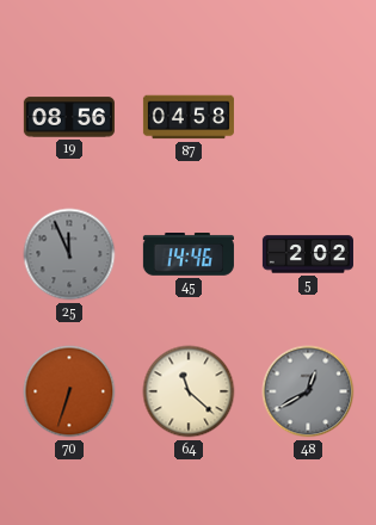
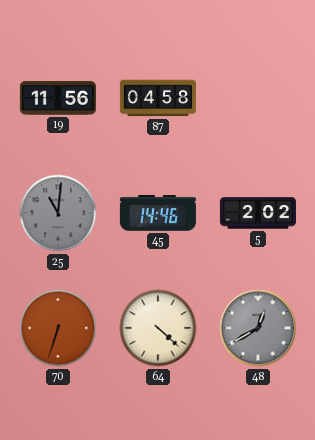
19: 08:56 -> 11:56
25: 11:56 -> 11:01
64: 11:22 -> 4:22
